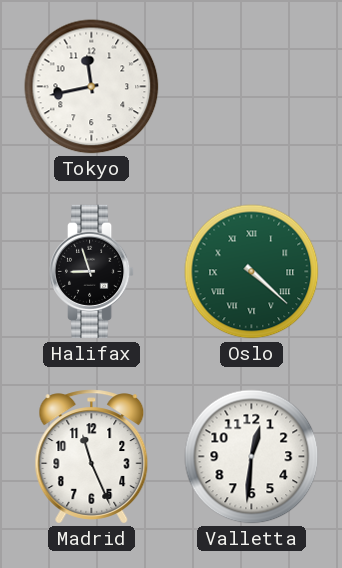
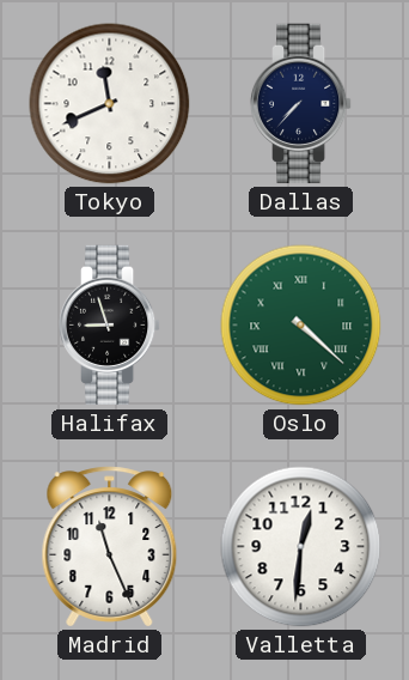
Tokyo: 11:43 -> 11:41
Dallas: none -> 7:37
